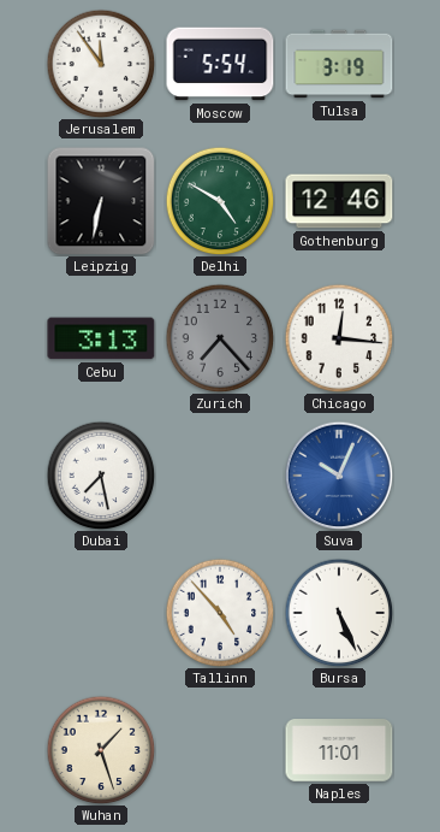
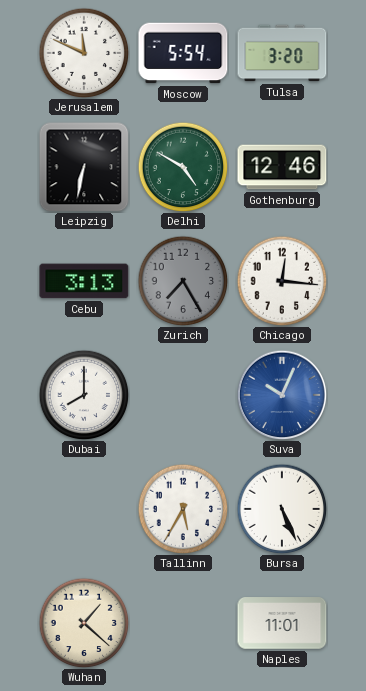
Jerusalem: 11:54 -> 11:49
Tulsa: 3:19 -> 3:20
Zurich: 7:23 -> 7:25
Dubai: 7:28 -> 8:00
Tallinn: 4:53 -> 5:35
Wuhan: 1:27 -> 1:22
